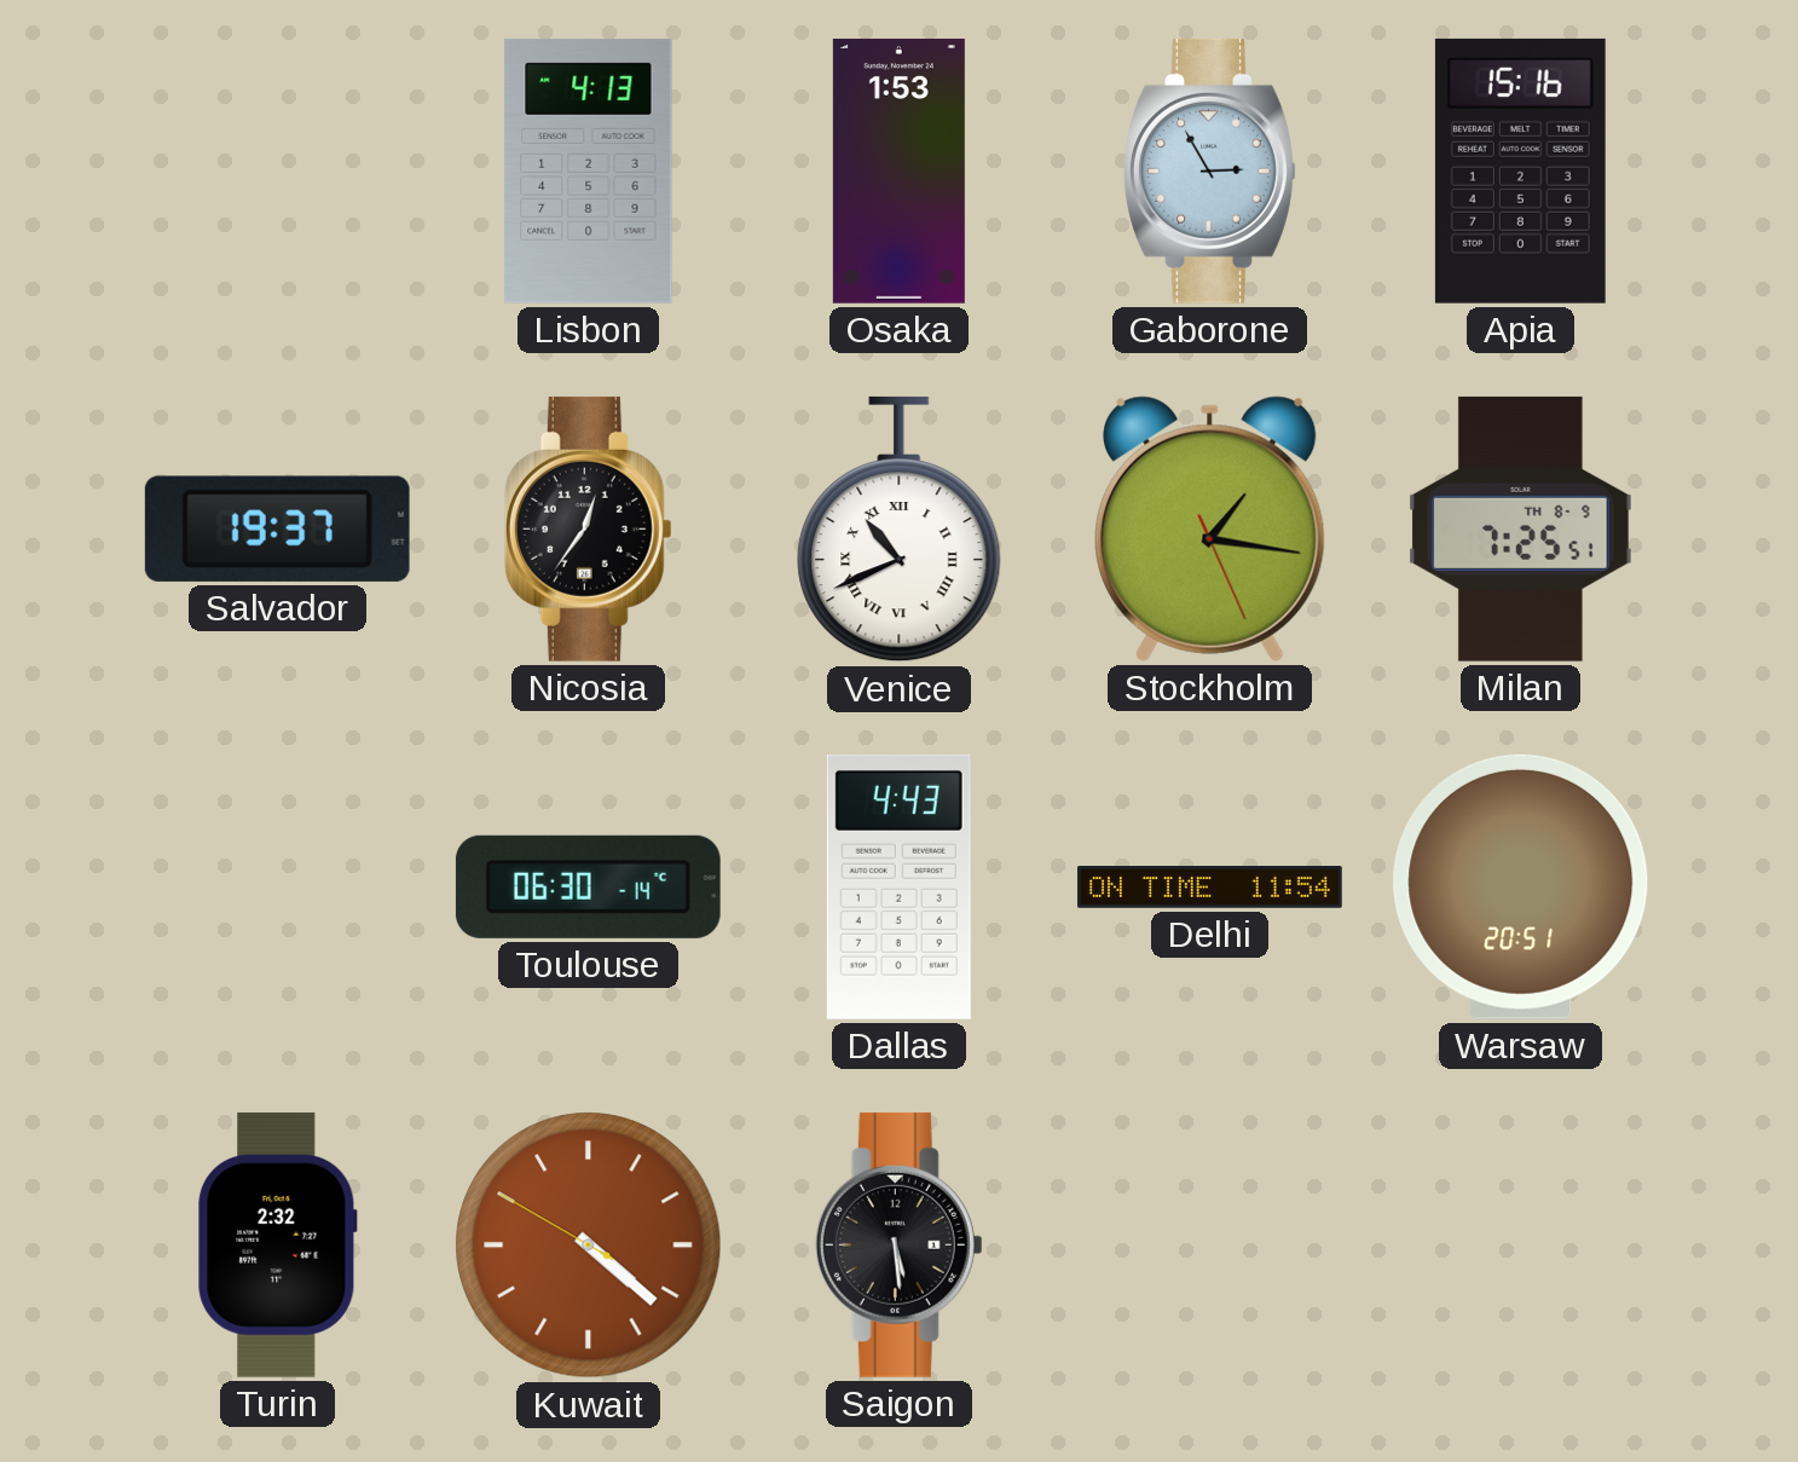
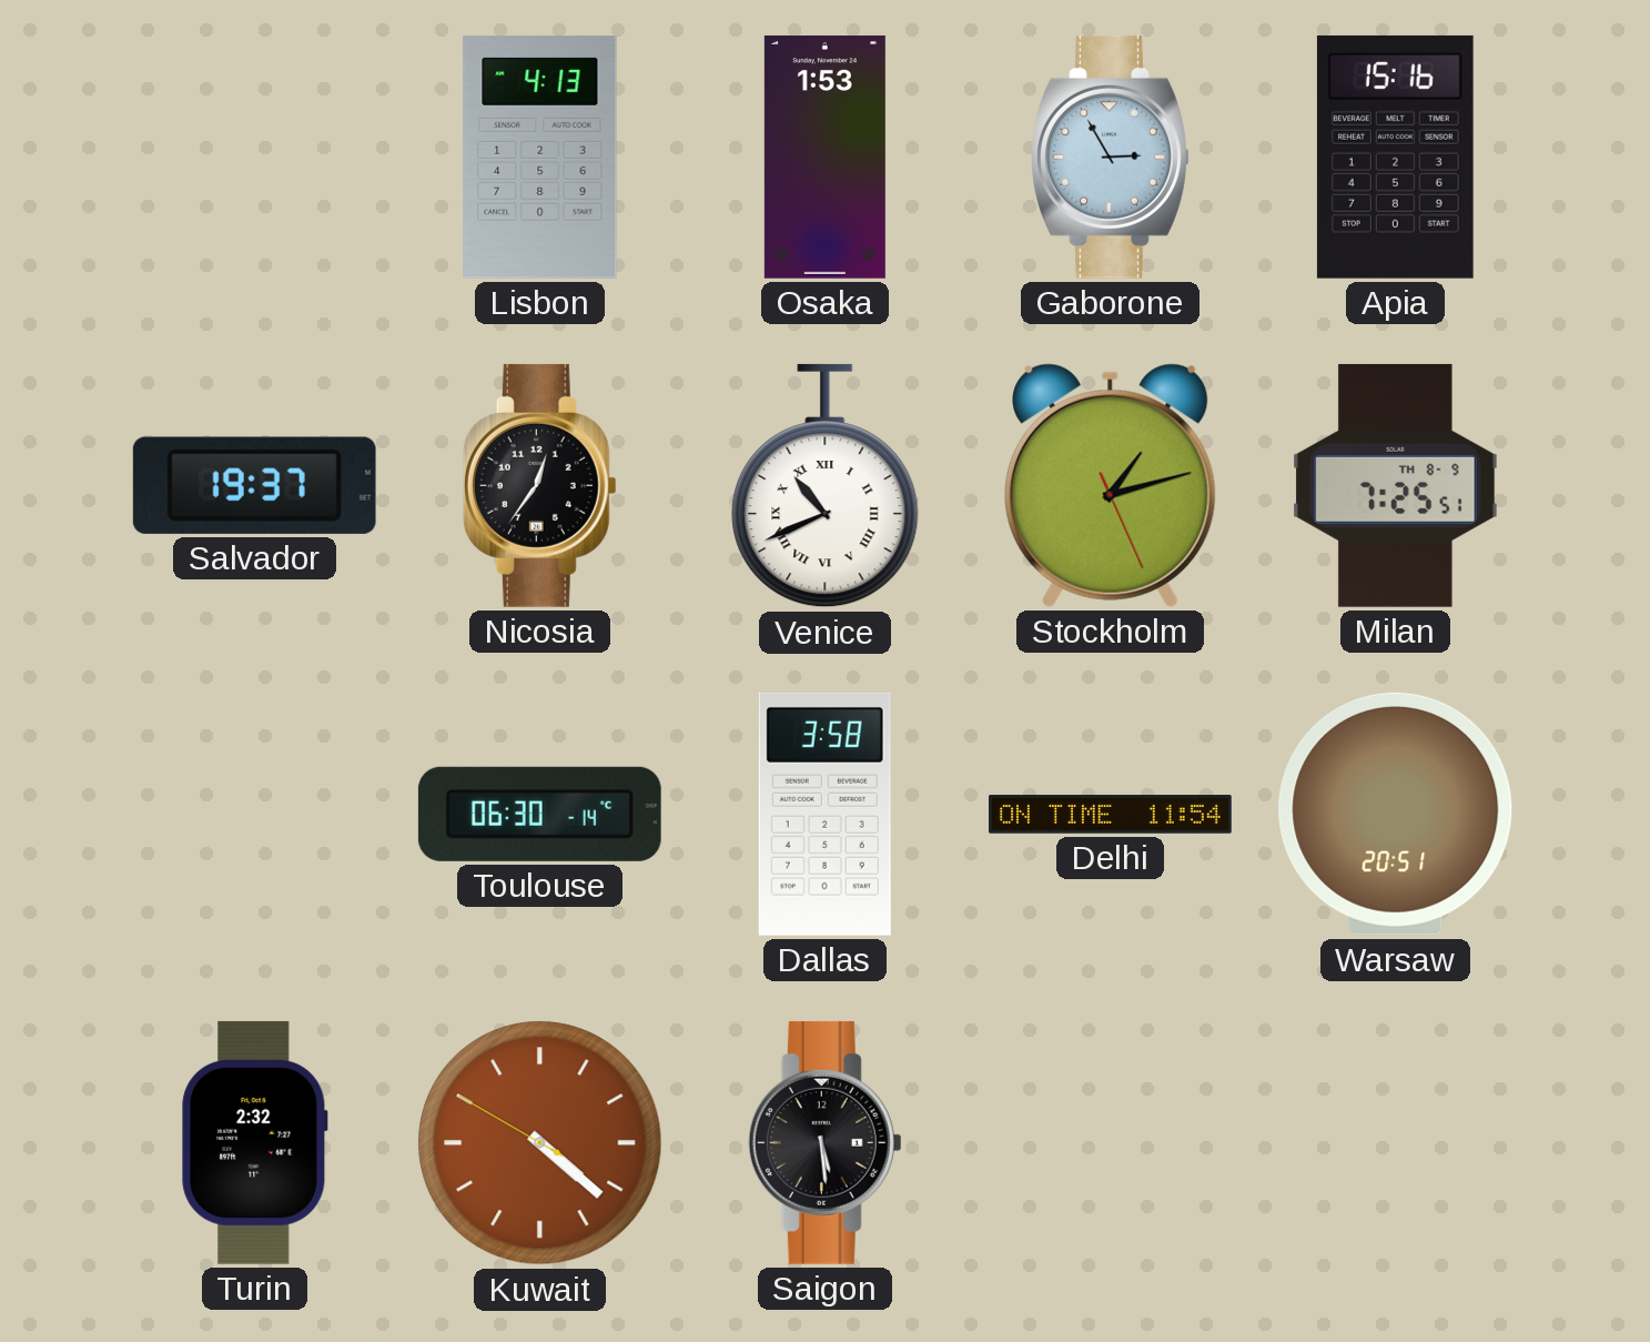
Stockholm: 1:16 -> 1:12
Dallas: 4:43 -> 3:58
